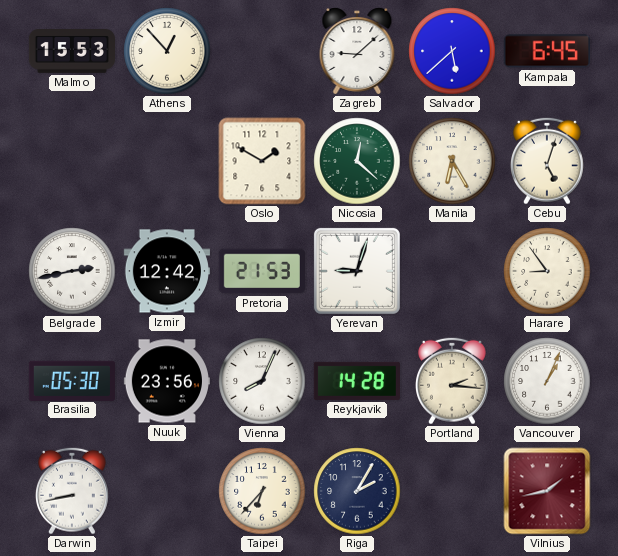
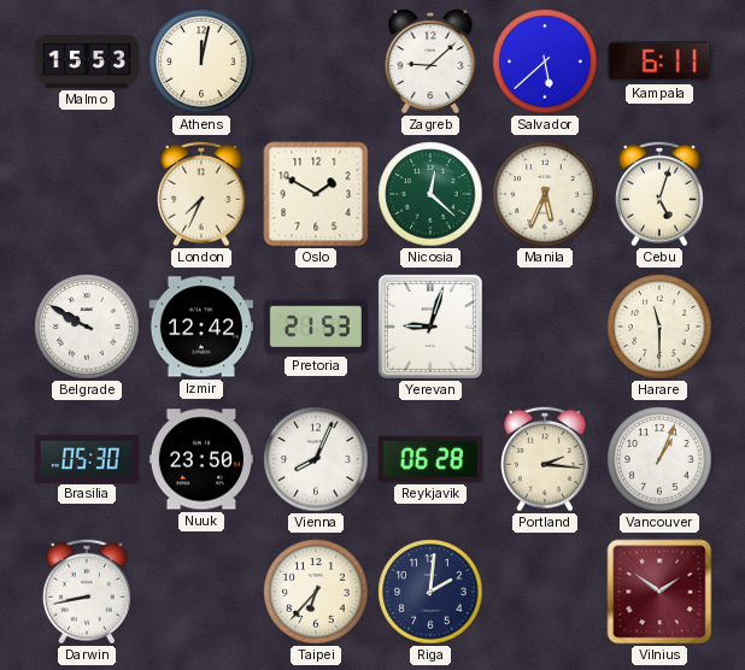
Athens: 12:53 -> 12:02
Kampala: 6:45 -> 6:11
London: none -> 7:34
Manila: 6:25 -> 5:34
Belgrade: 2:43 -> 9:50
Harare: 8:54 -> 11:30
Nuuk: 23:56 -> 23:50
Reykjavik: 14:28 -> 06:28
Riga: 2:05 -> 2:01
Vilnius: 1:43 -> 1:51
